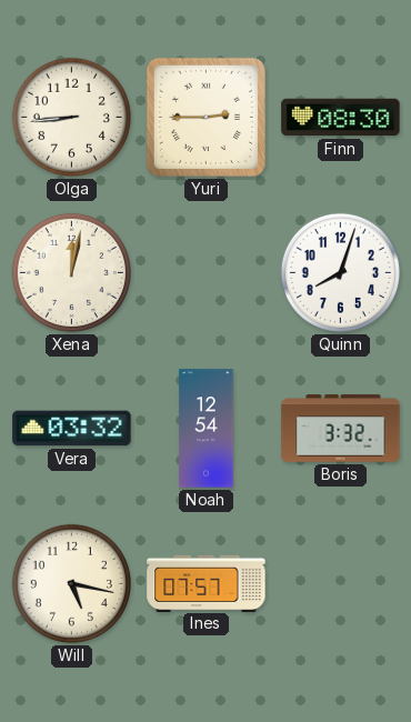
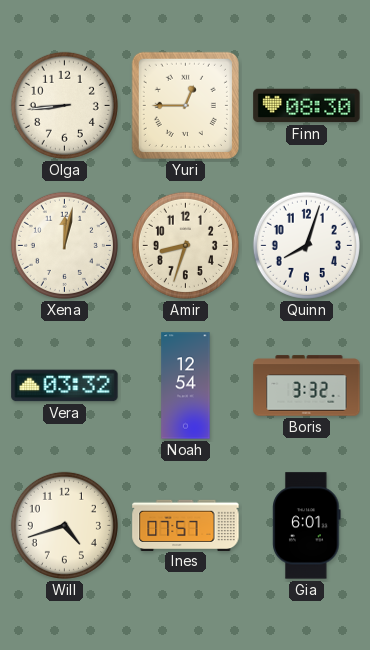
Yuri: 2:45 -> 12:45
Amir: none -> 8:33
Will: 5:17 -> 4:42
Gia: none -> 6:01
